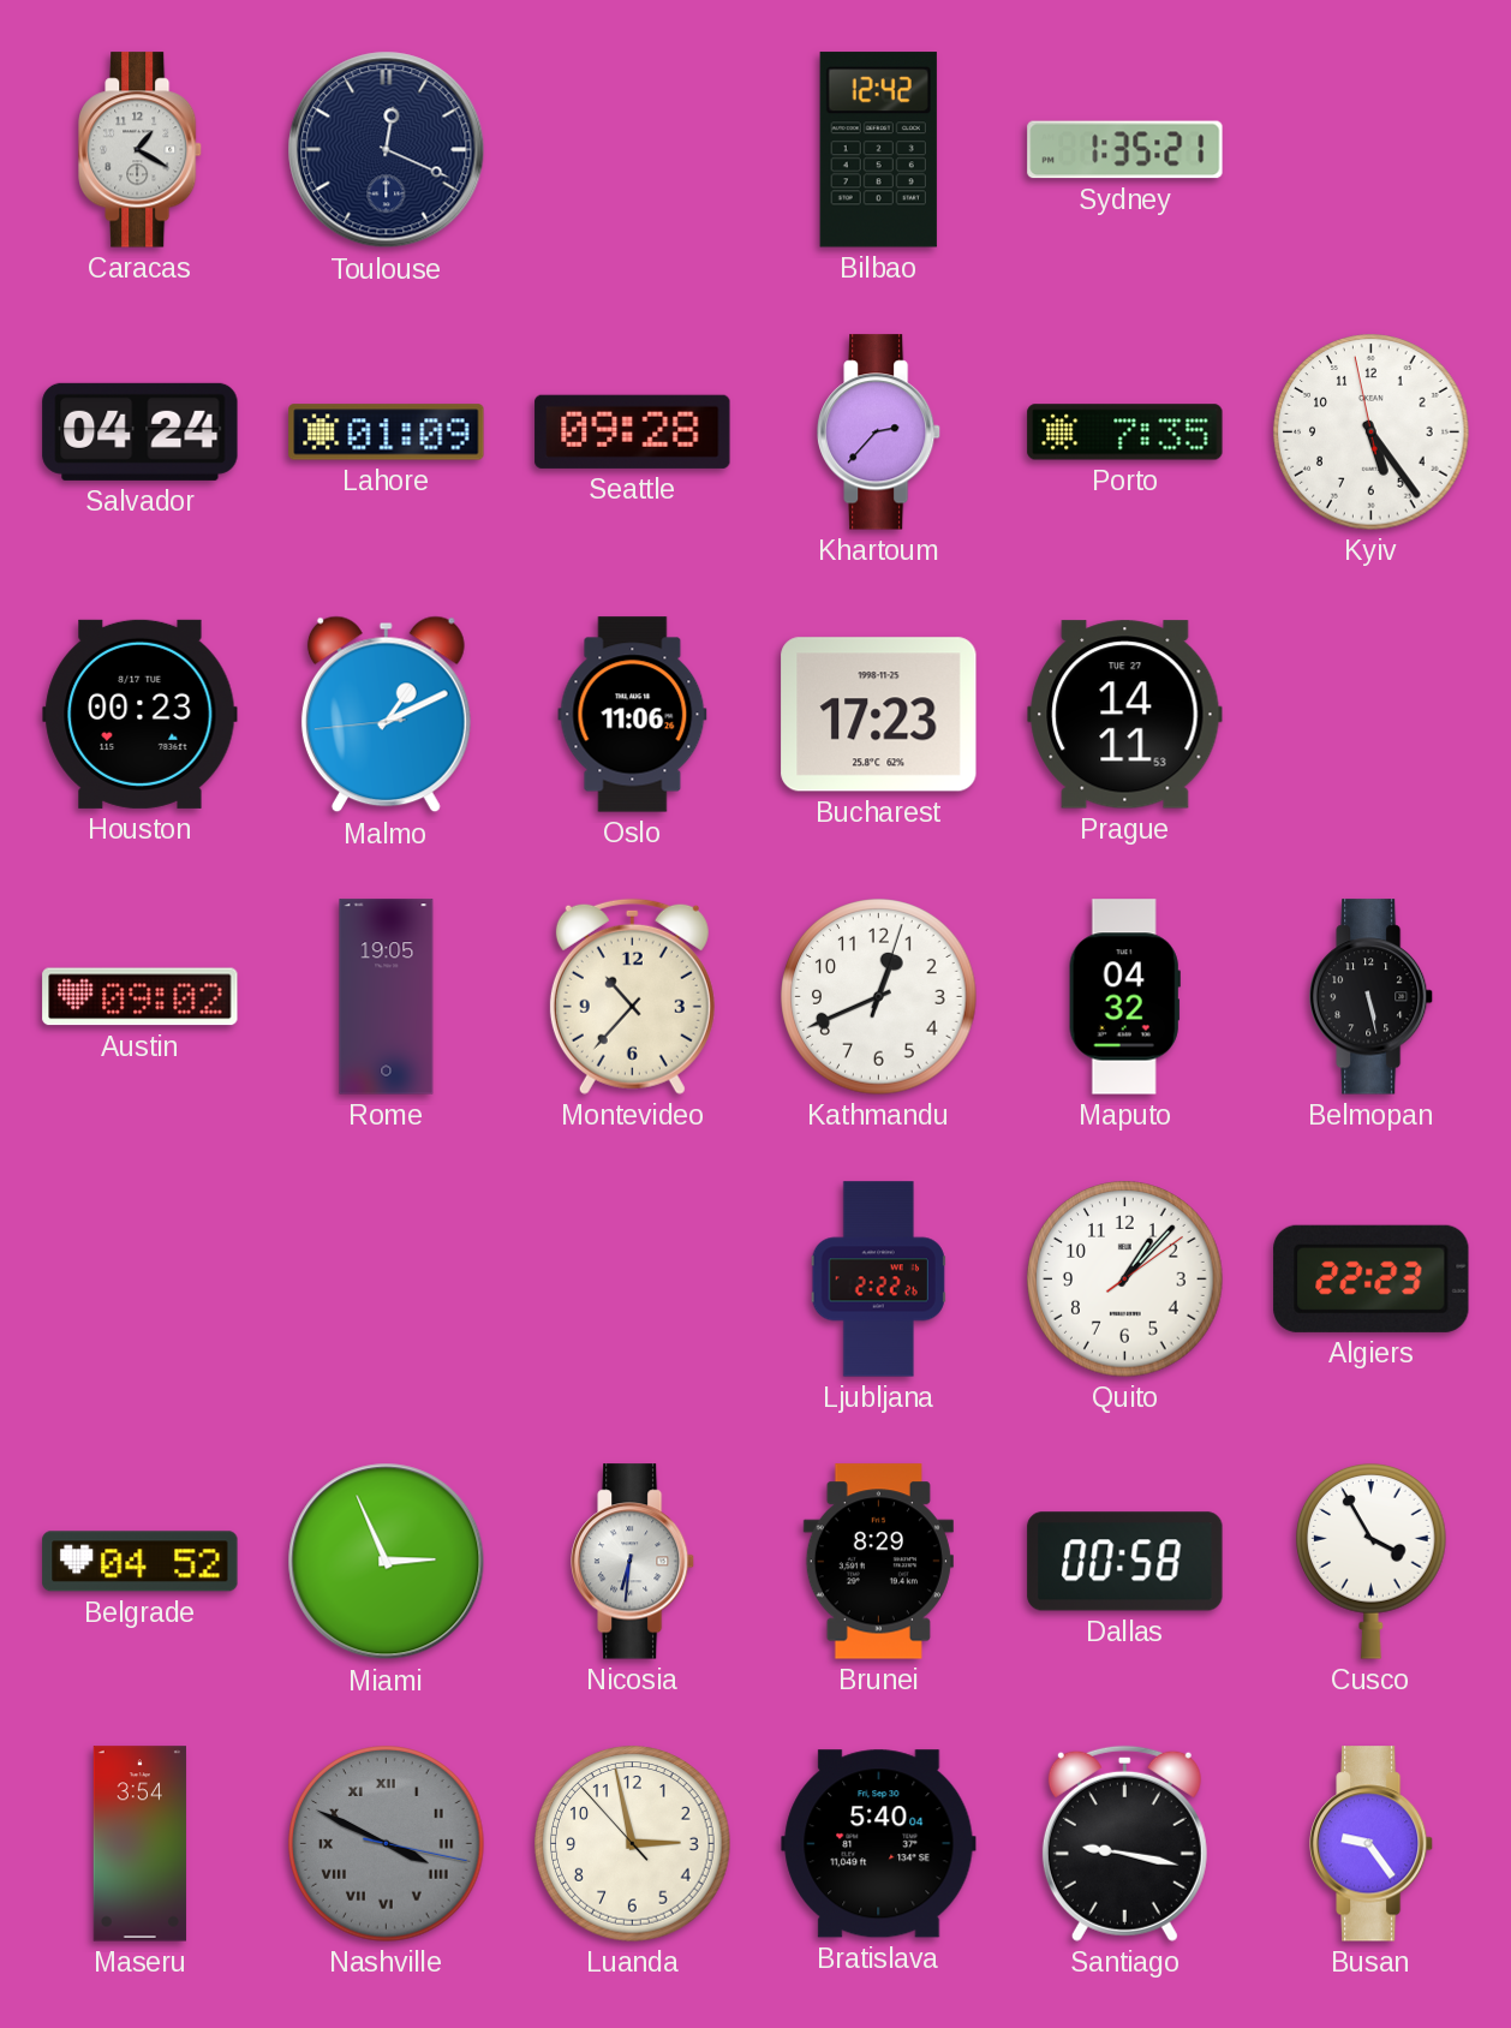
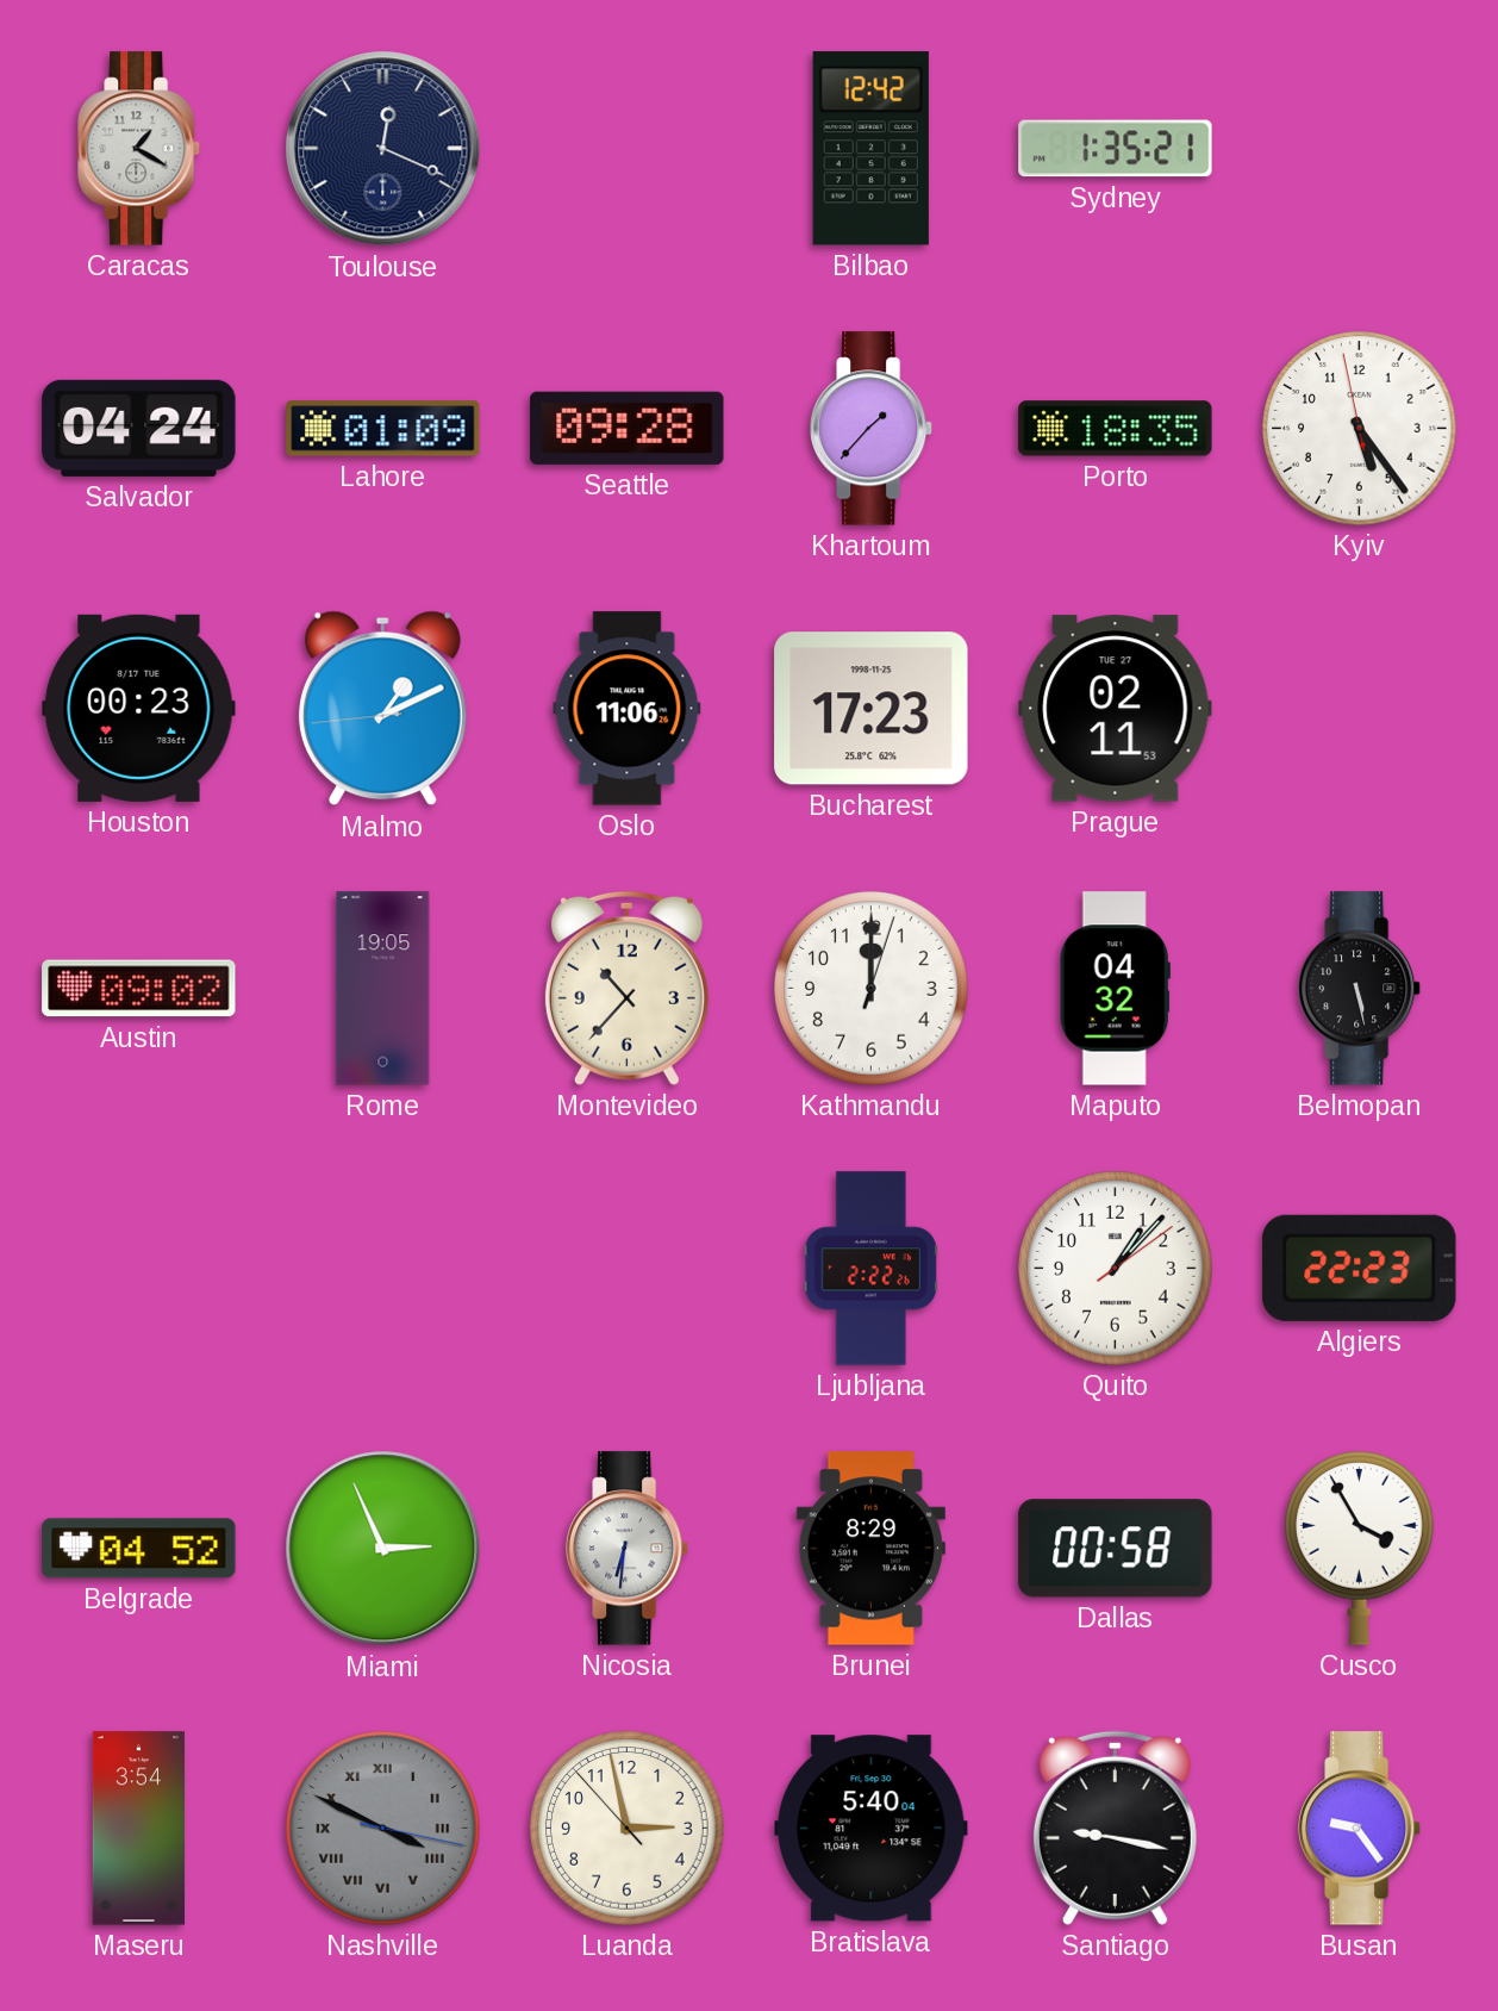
Khartoum: 2:37 -> 1:37
Porto: 7:35 -> 18:35
Prague: 14:11 -> 02:11
Kathmandu: 12:41 -> 12:00
